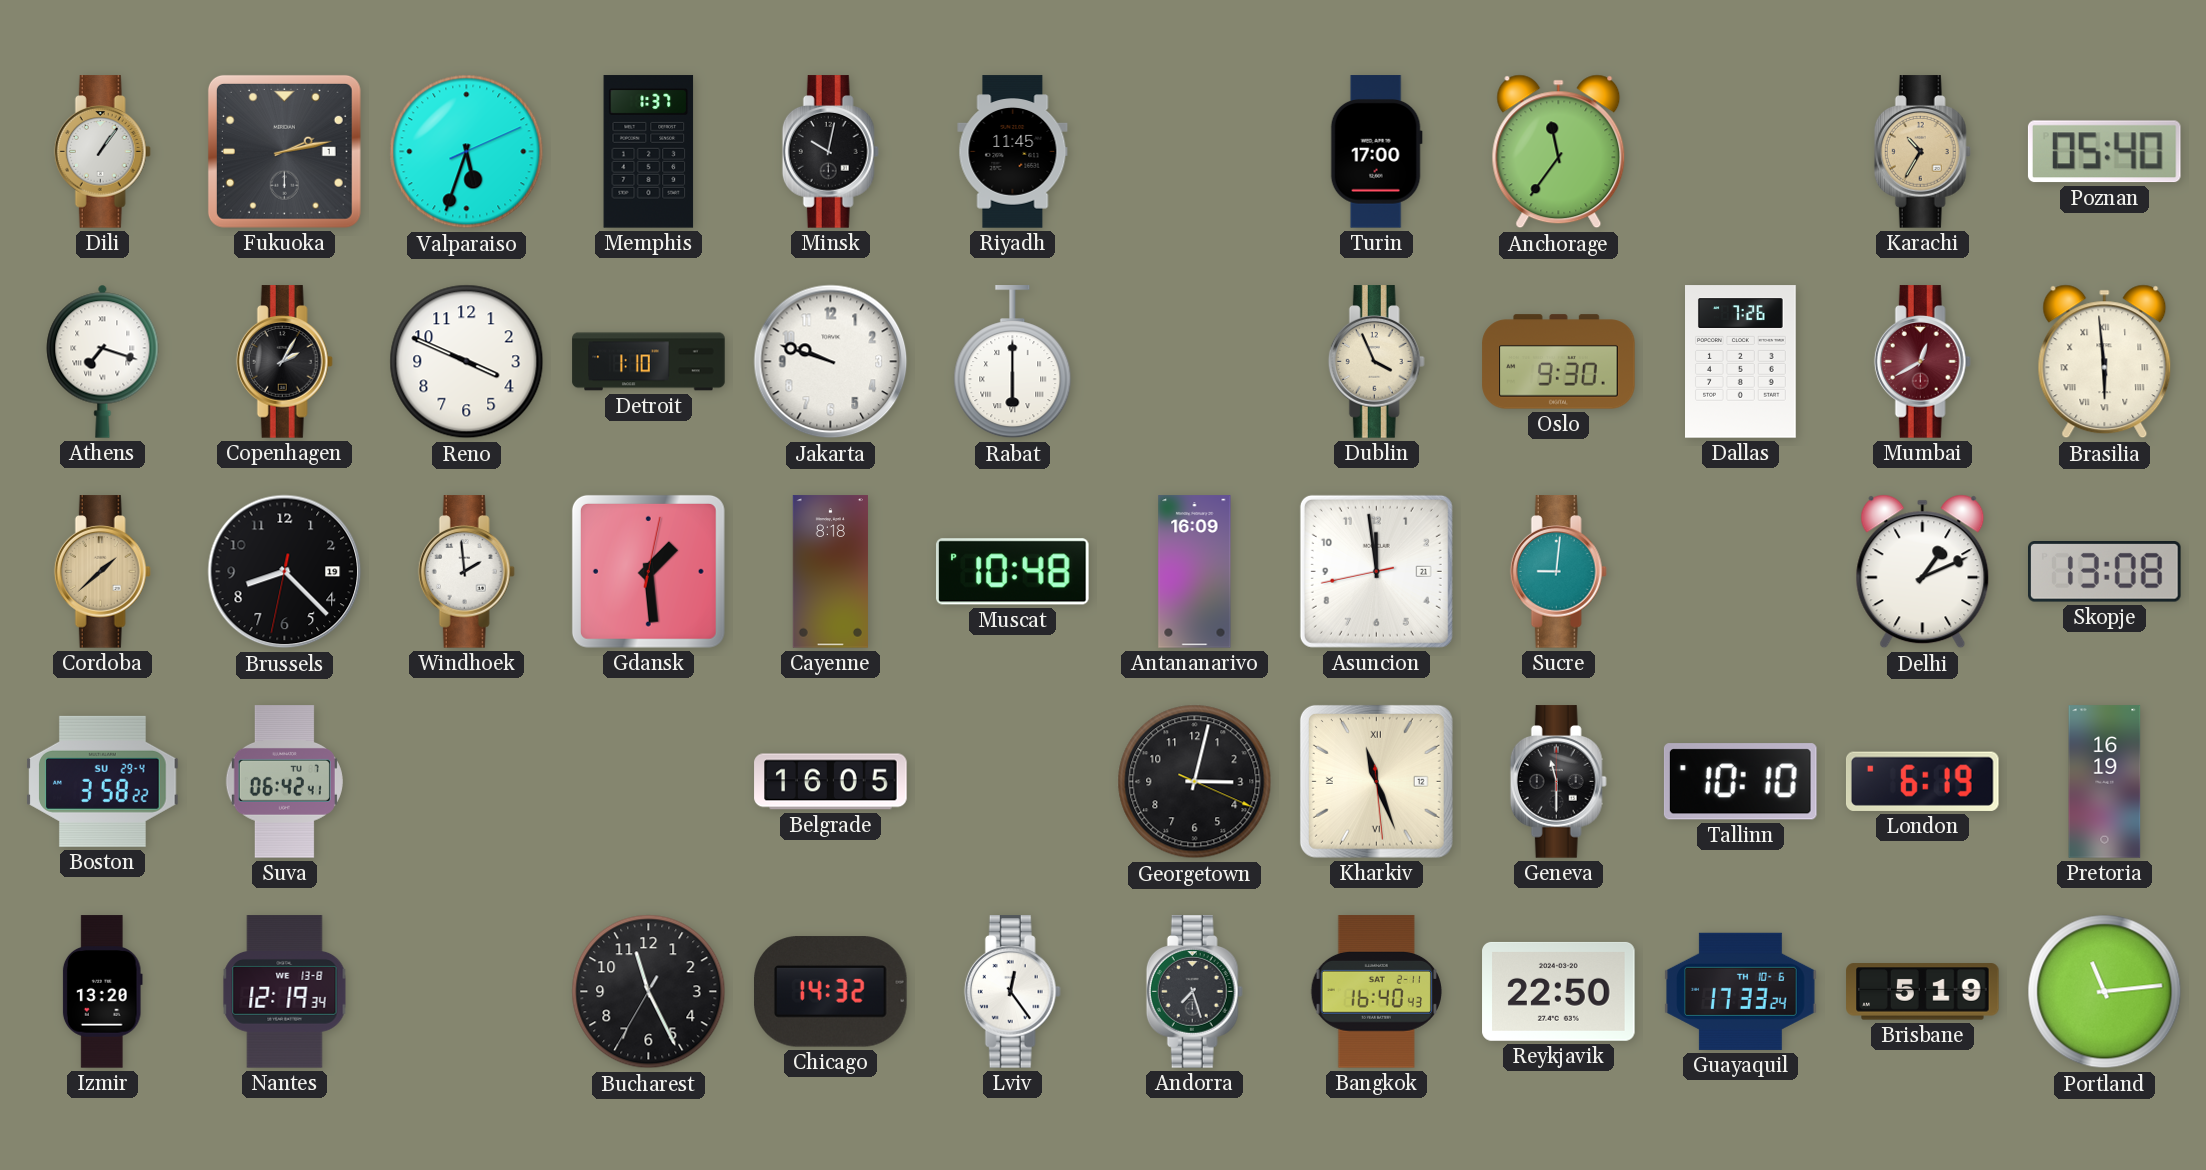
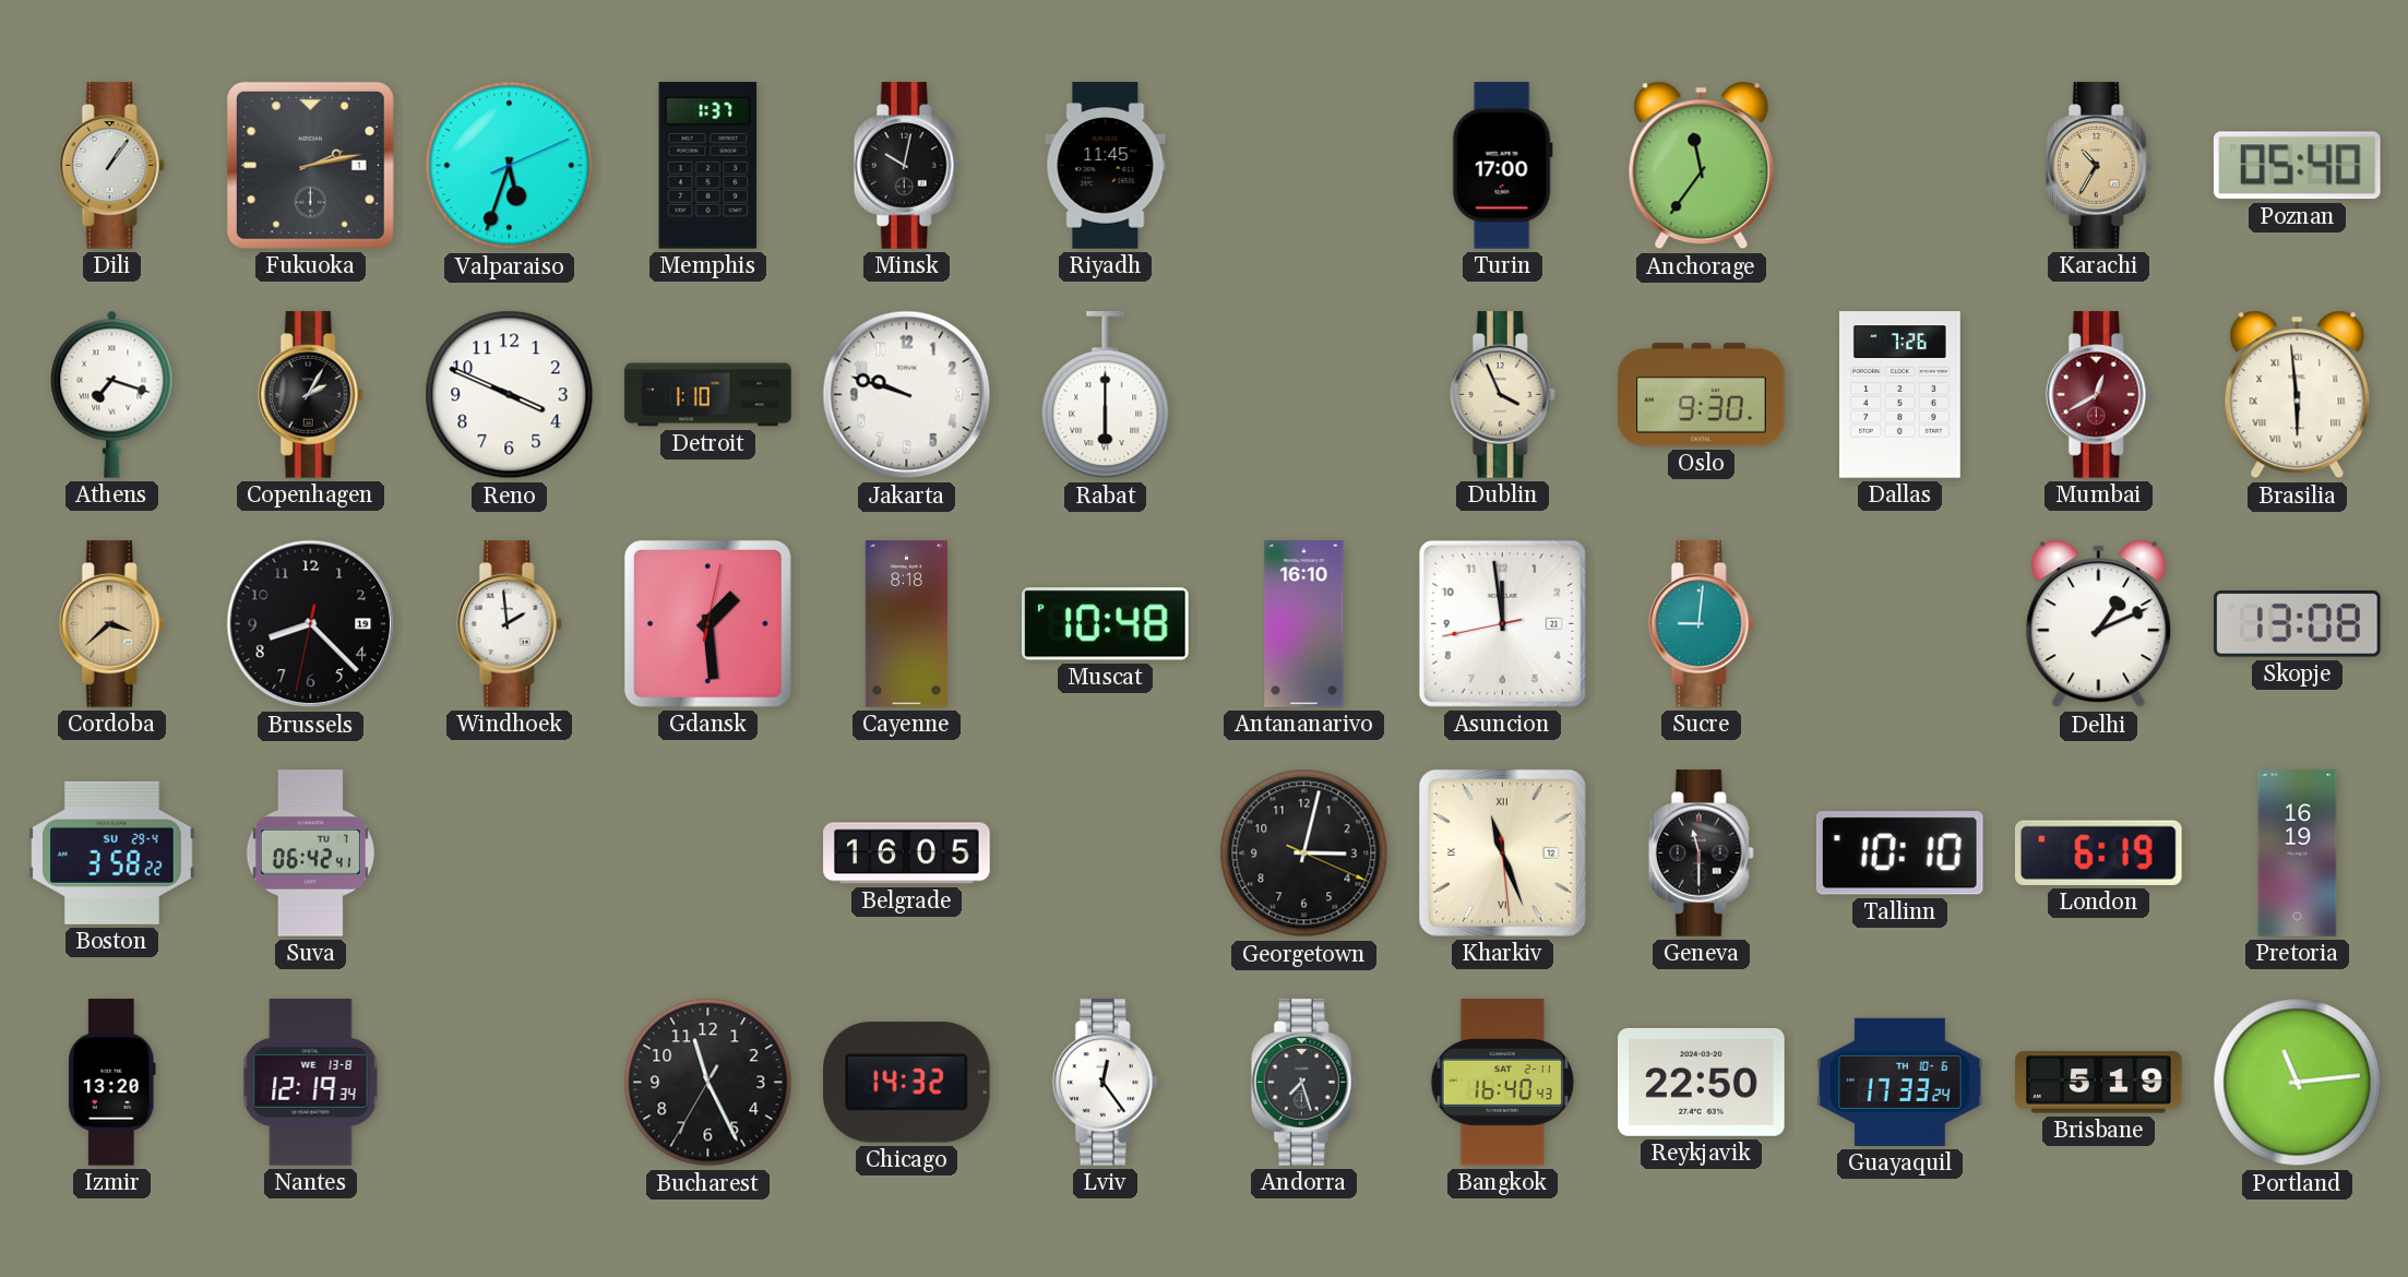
Cordoba: 1:38 -> 3:38
Antananarivo: 16:09 -> 16:10
